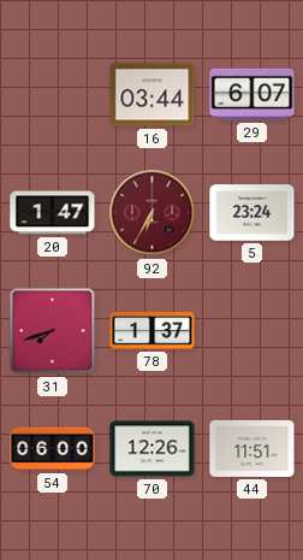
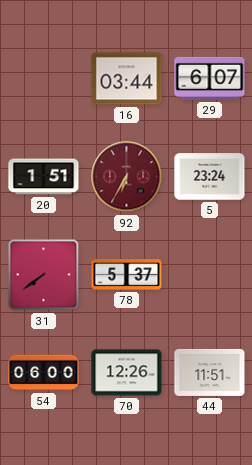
20: 1:47 -> 1:51
31: 7:42 -> 7:39
78: 1:37 -> 5:37
